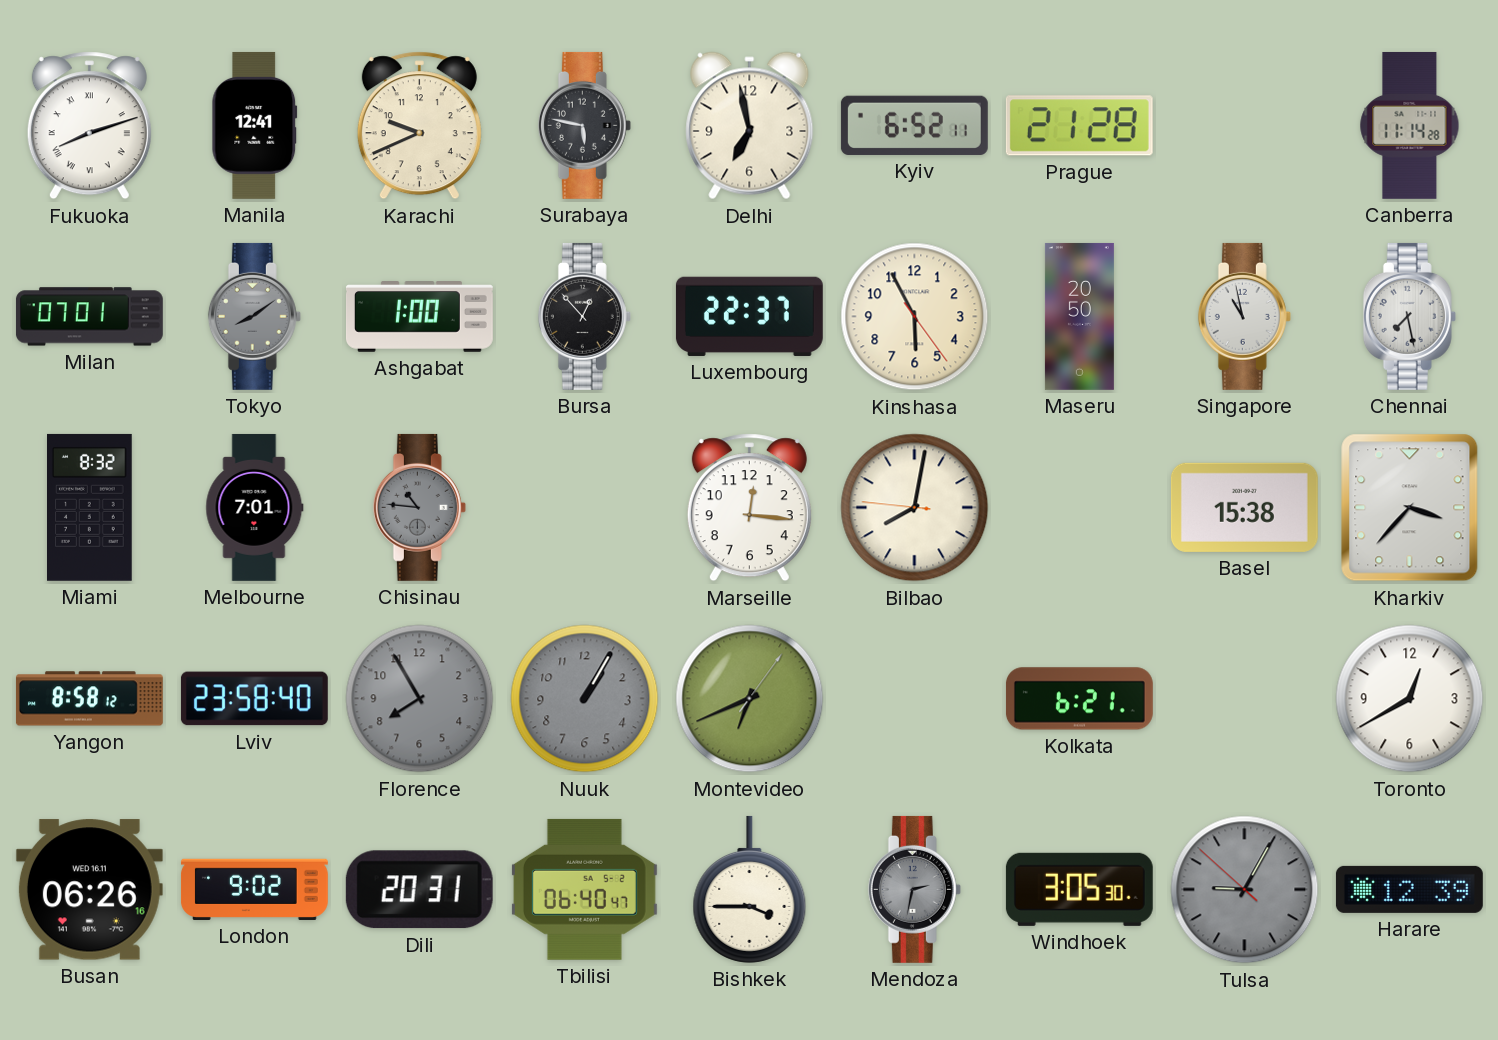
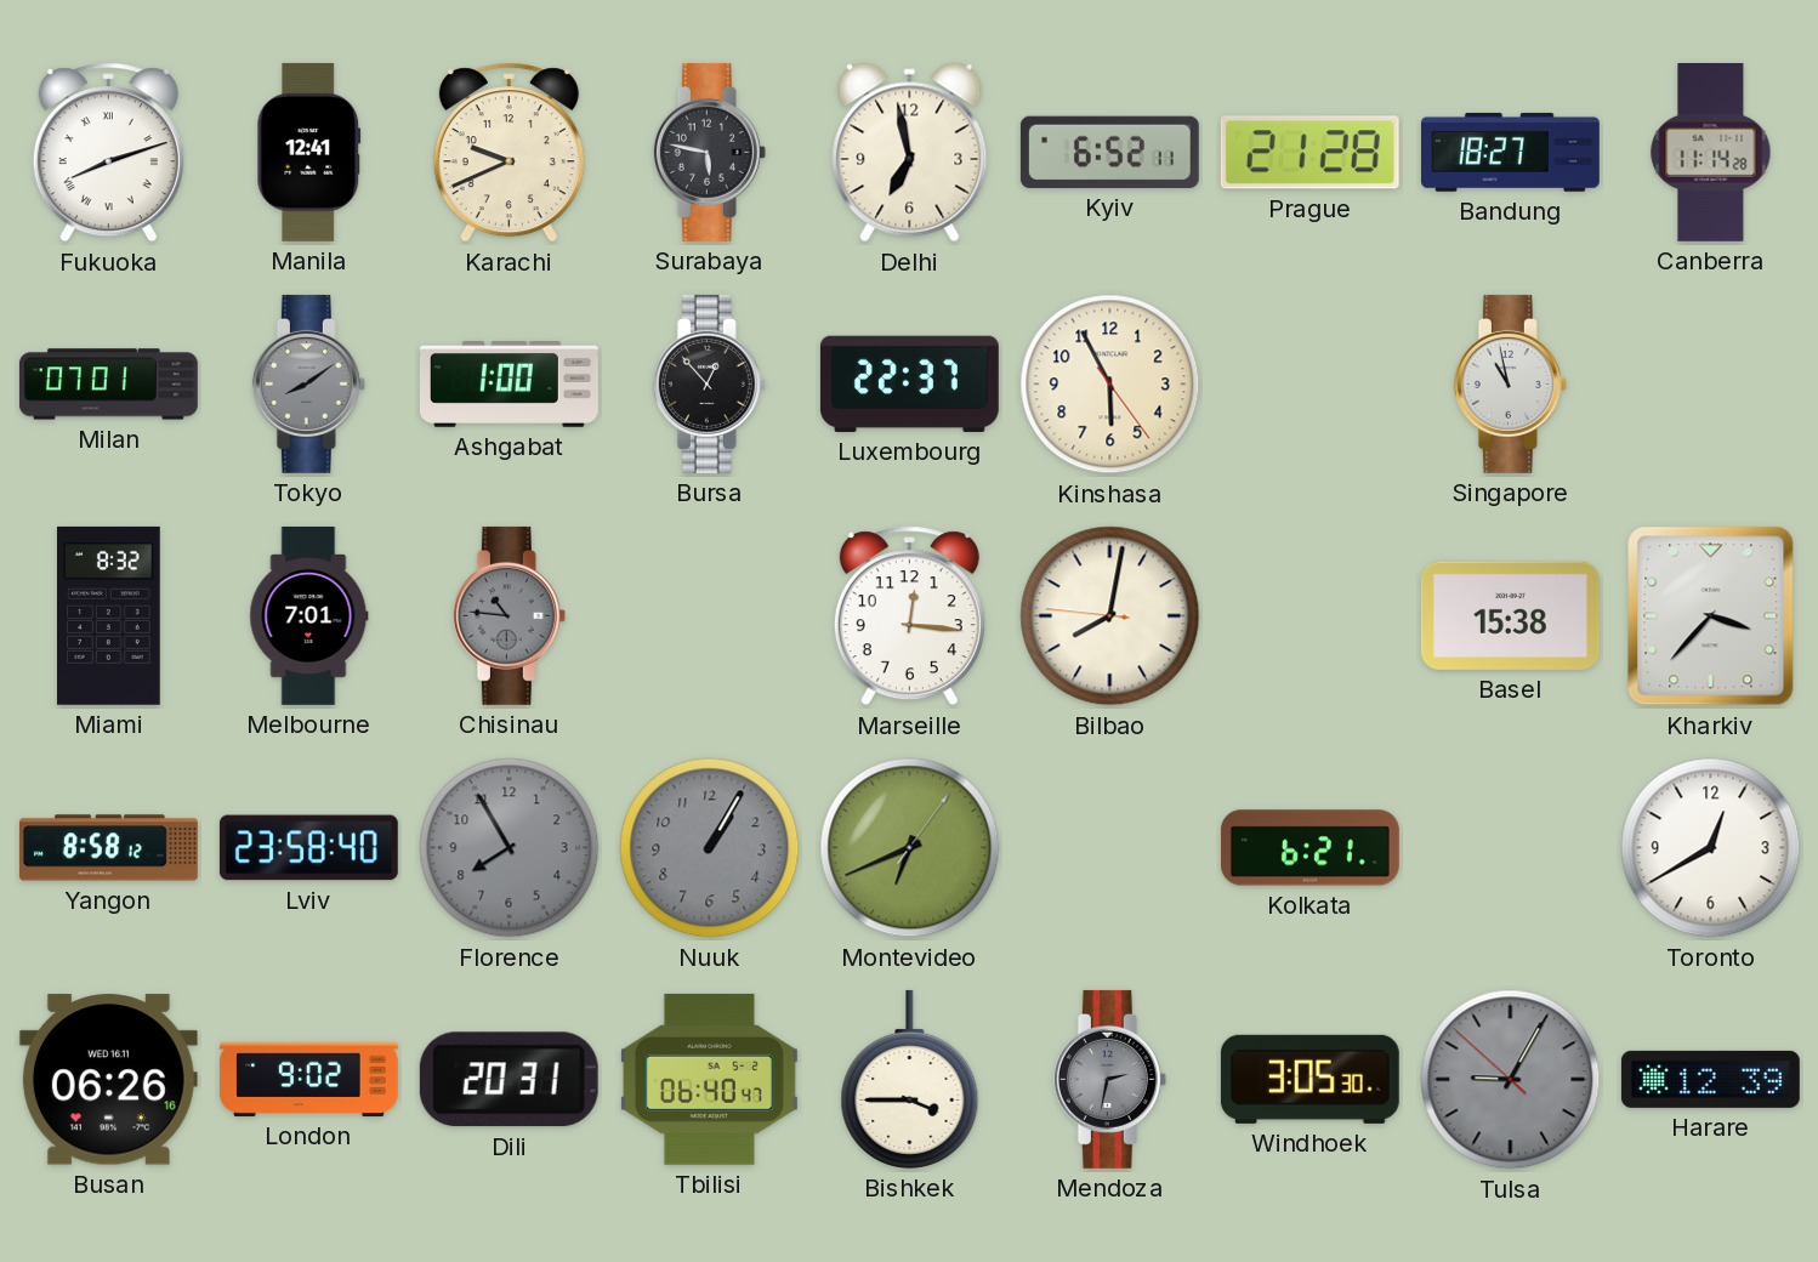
Bandung: none -> 18:27
Maseru: 20:50 -> none
Chennai: 7:28 -> none
